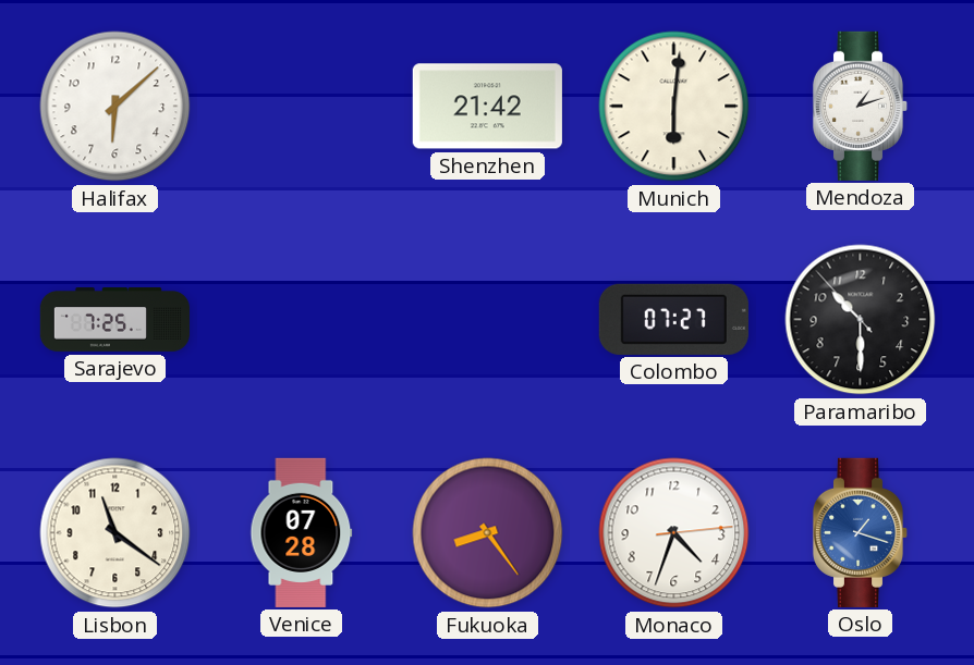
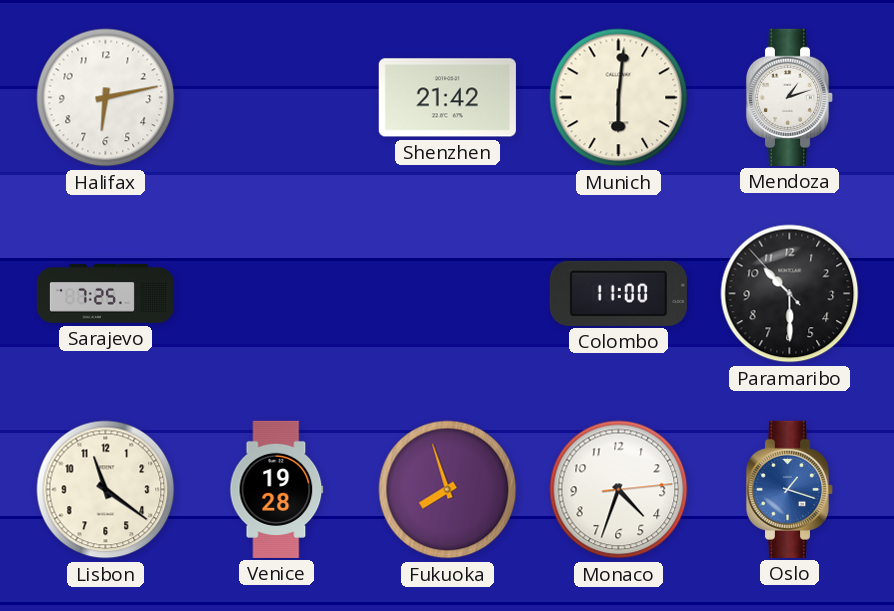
Halifax: 6:08 -> 6:13
Colombo: 07:27 -> 11:00
Venice: 07:28 -> 19:28
Fukuoka: 8:24 -> 7:57
